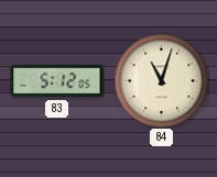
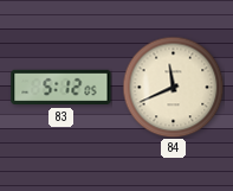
84: 11:03 -> 11:41
